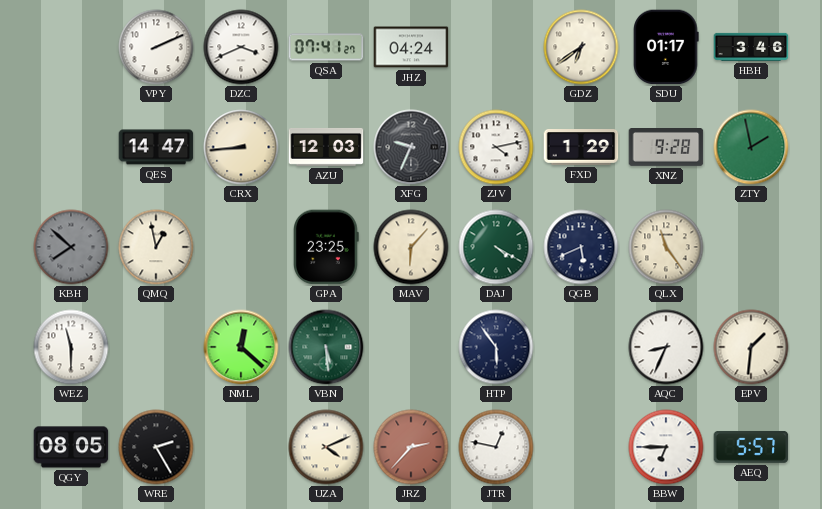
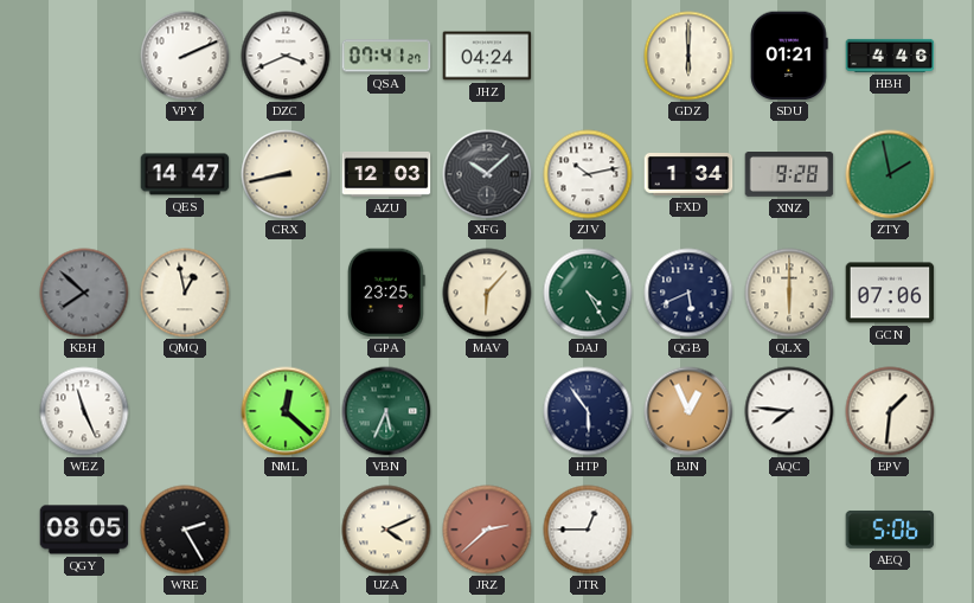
GDZ: 6:39 -> 6:00
SDU: 01:17 -> 01:21
HBH: 3:46 -> 4:46
CRX: 8:44 -> 8:43
XFG: 9:34 -> 10:08
ZJV: 4:13 -> 10:13
FXD: 1:29 -> 1:34
DAJ: 4:20 -> 4:25
QLX: 11:24 -> 6:00
GCN: none -> 07:06
WEZ: 11:30 -> 11:26
VBN: 5:29 -> 5:34
BJN: none -> 12:56
AQC: 8:34 -> 7:46
JRZ: 2:37 -> 2:38
JTR: 12:47 -> 12:45
BBW: 6:45 -> none
AEQ: 5:57 -> 5:06
